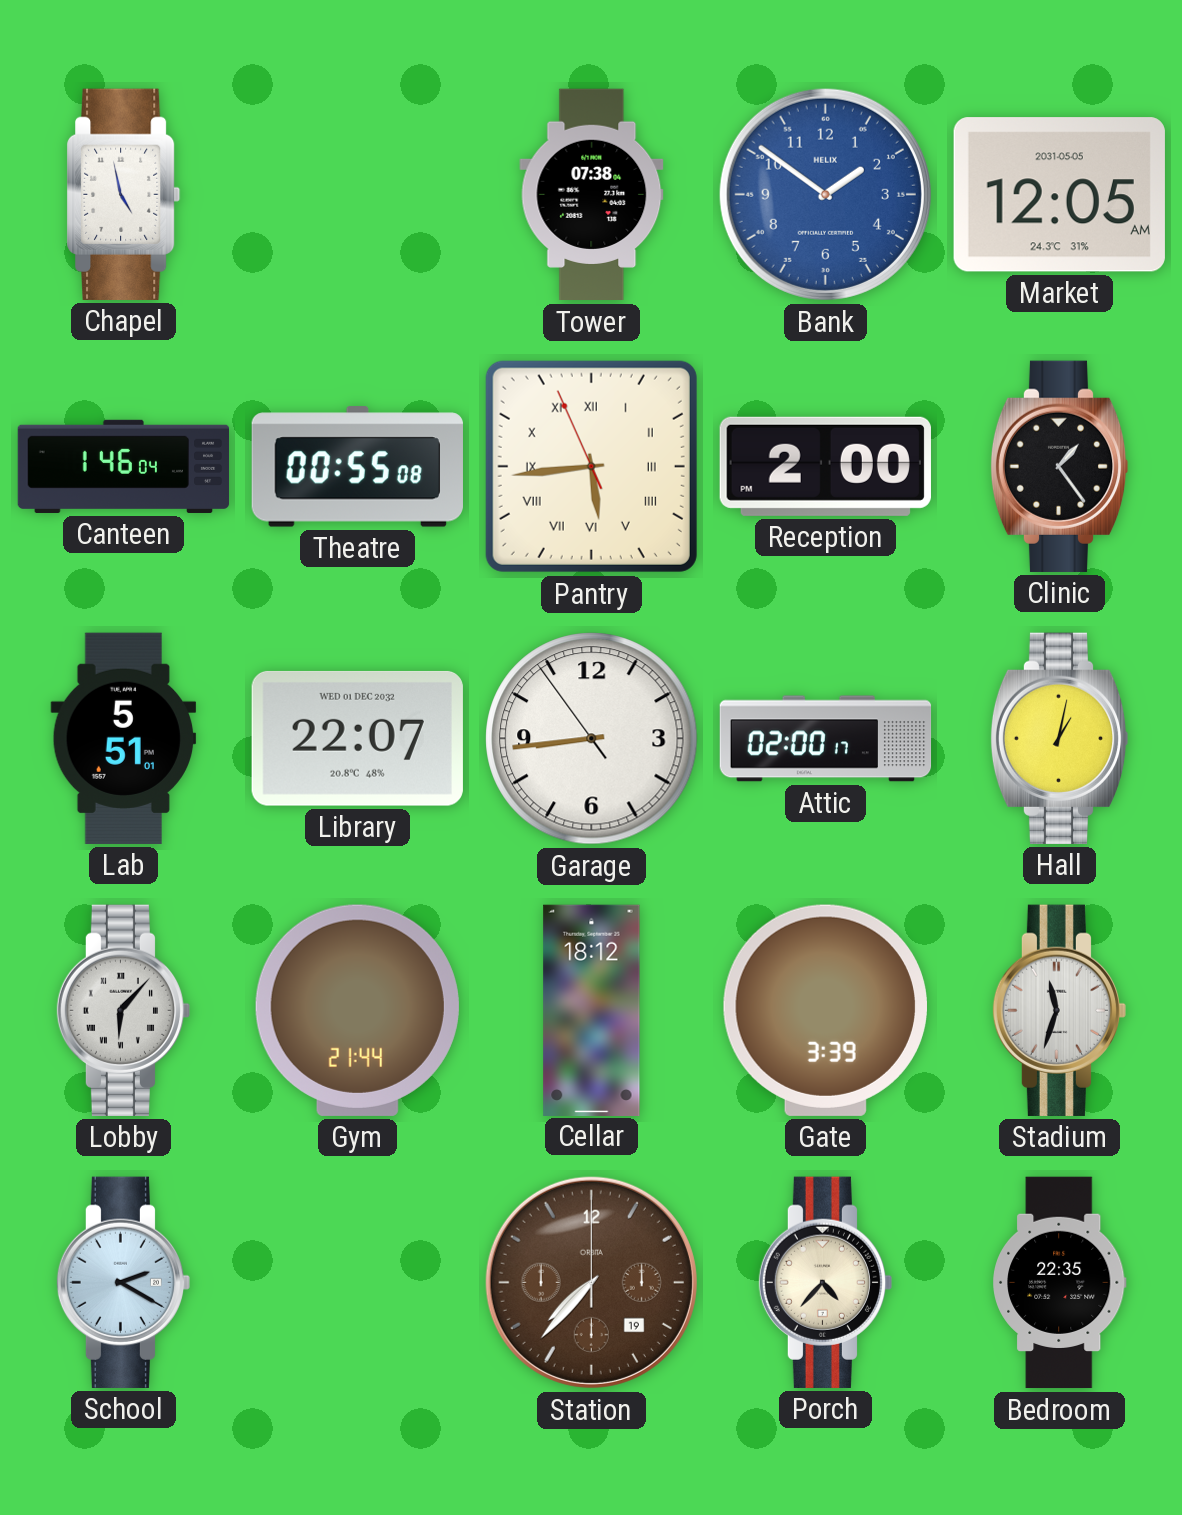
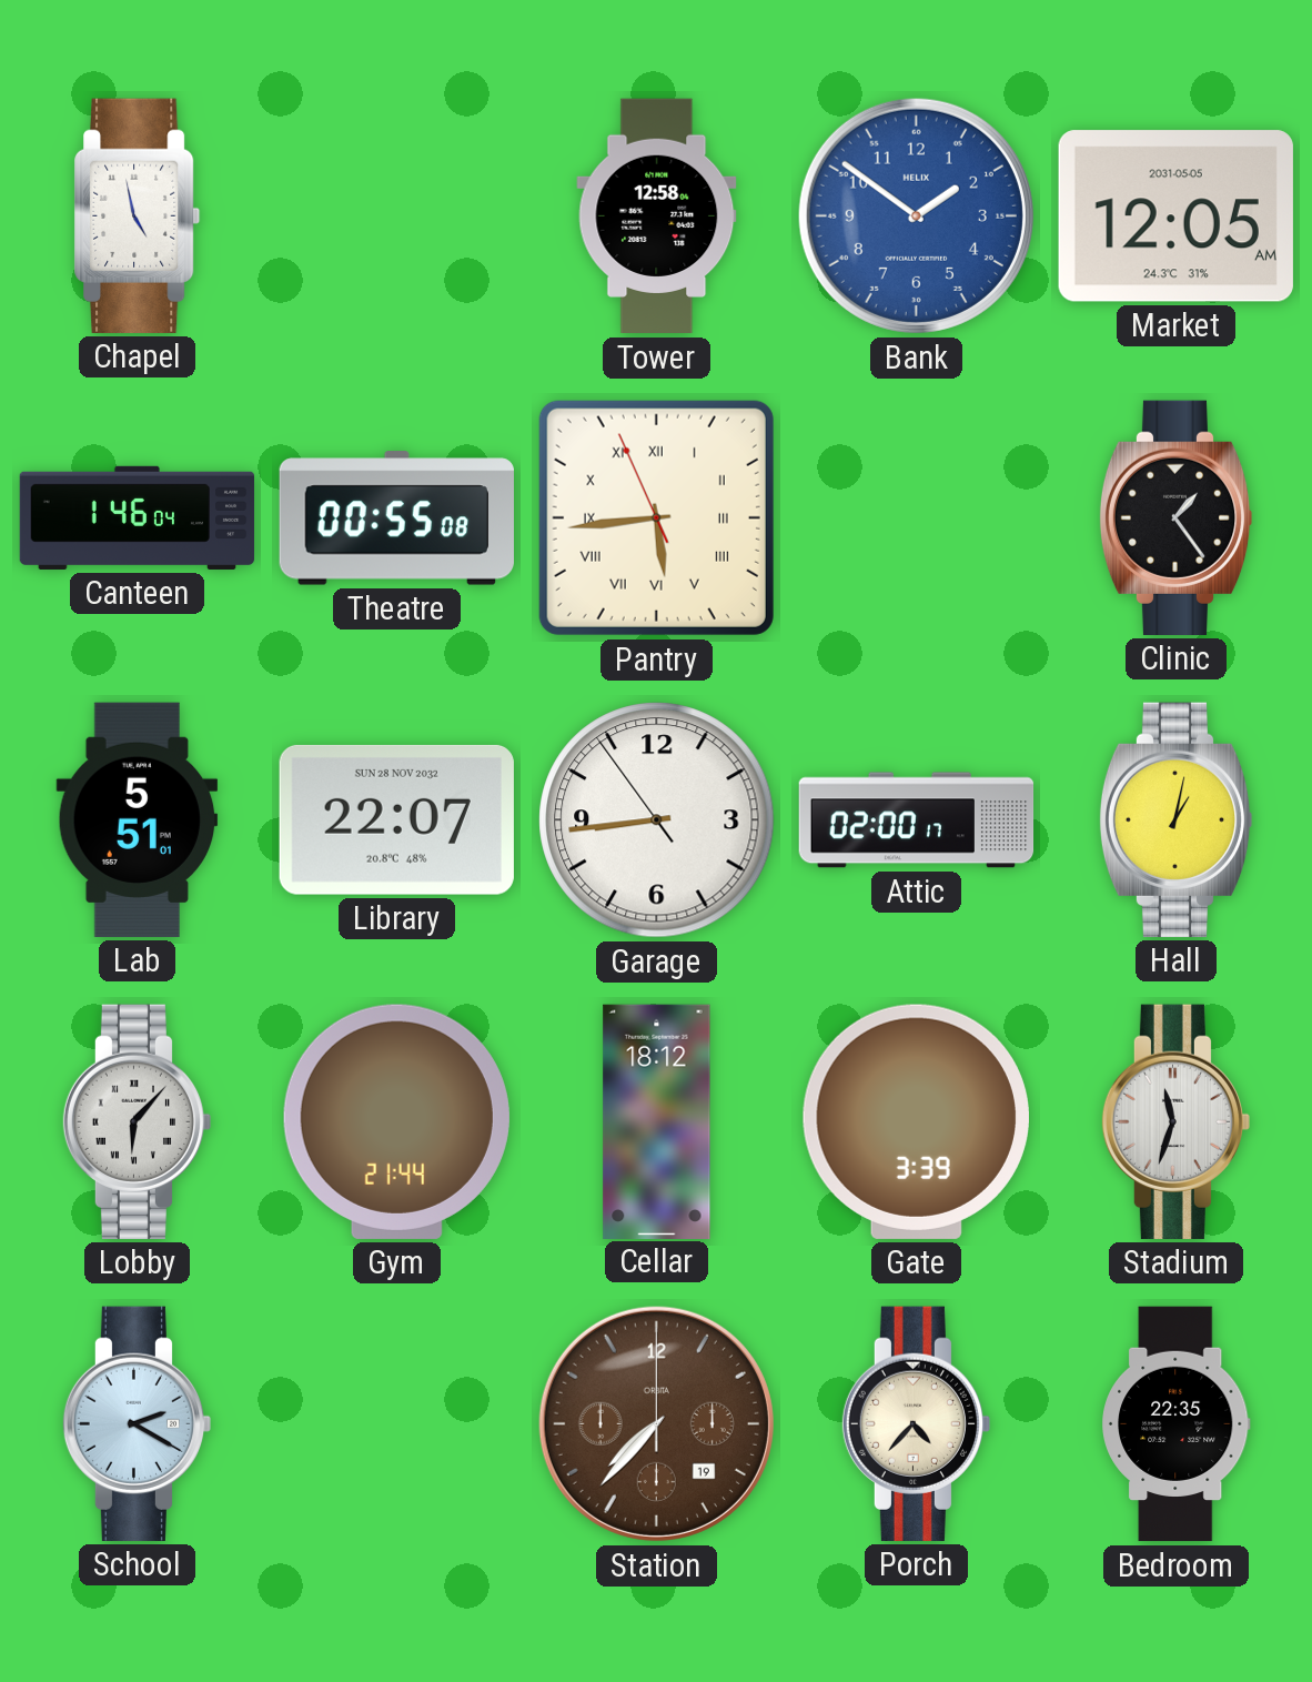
Tower: 07:38 -> 12:58
Reception: 2:00 -> none
Library date: WED 01 DEC 2032 -> SUN 28 NOV 2032
